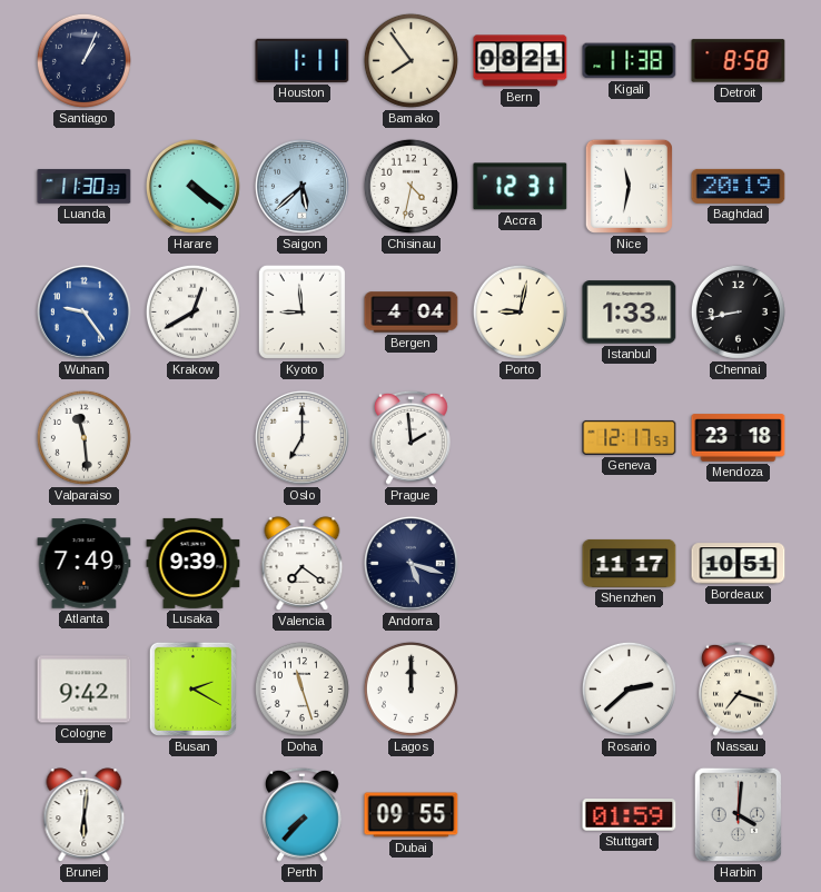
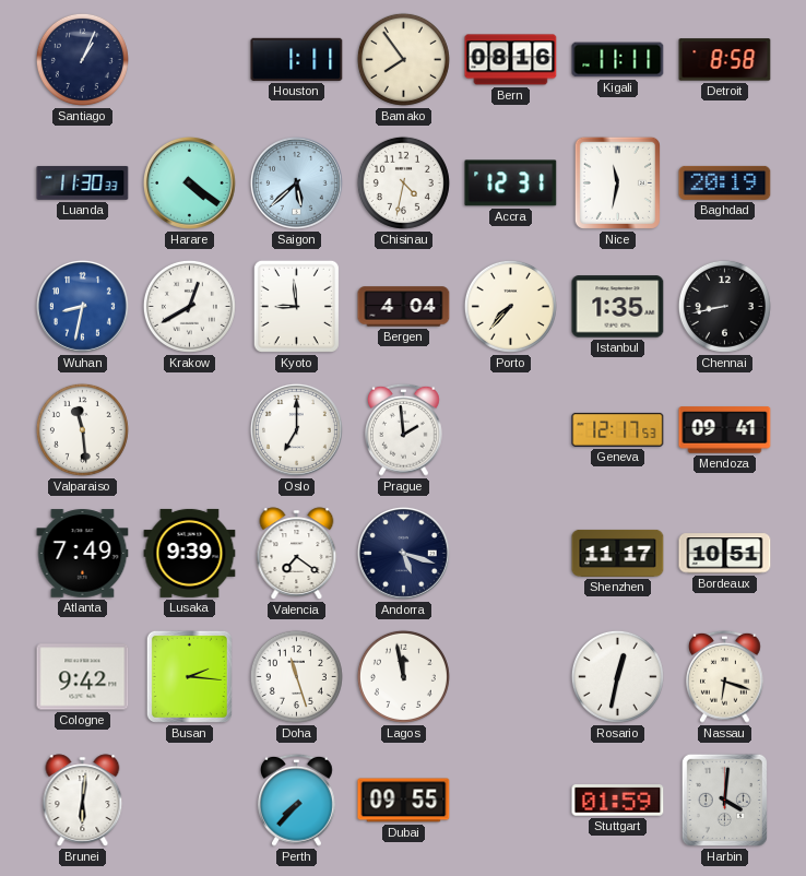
Bern: 08:21 -> 08:16
Kigali: 11:38 -> 11:11
Wuhan: 9:24 -> 8:32
Porto: 9:02 -> 7:37
Istanbul: 1:33 -> 1:35
Mendoza: 23:18 -> 09:41
Busan: 2:20 -> 2:16
Lagos: 12:00 -> 11:58
Rosario: 2:38 -> 12:32
Nassau: 7:18 -> 6:18
